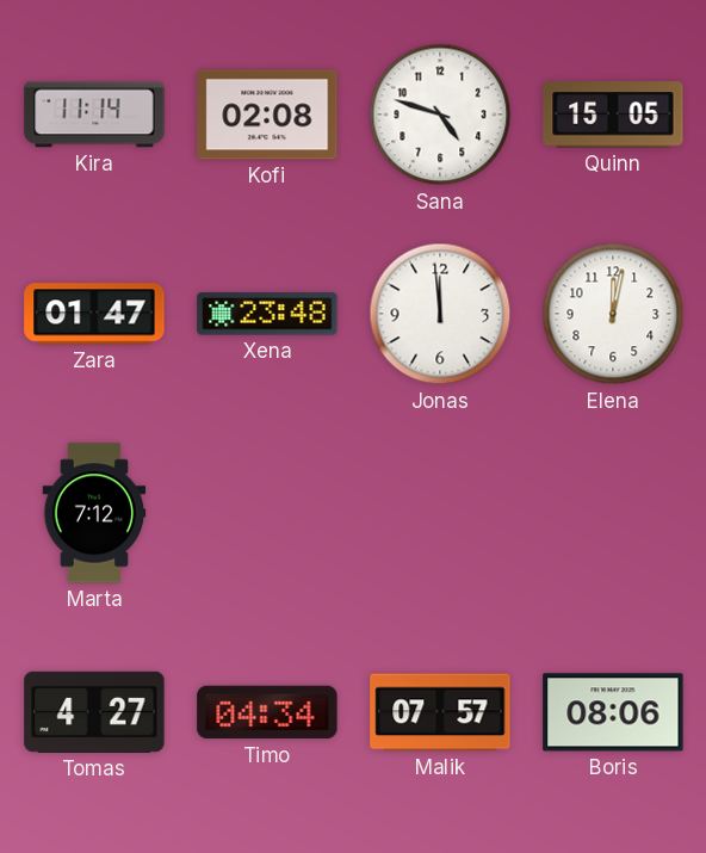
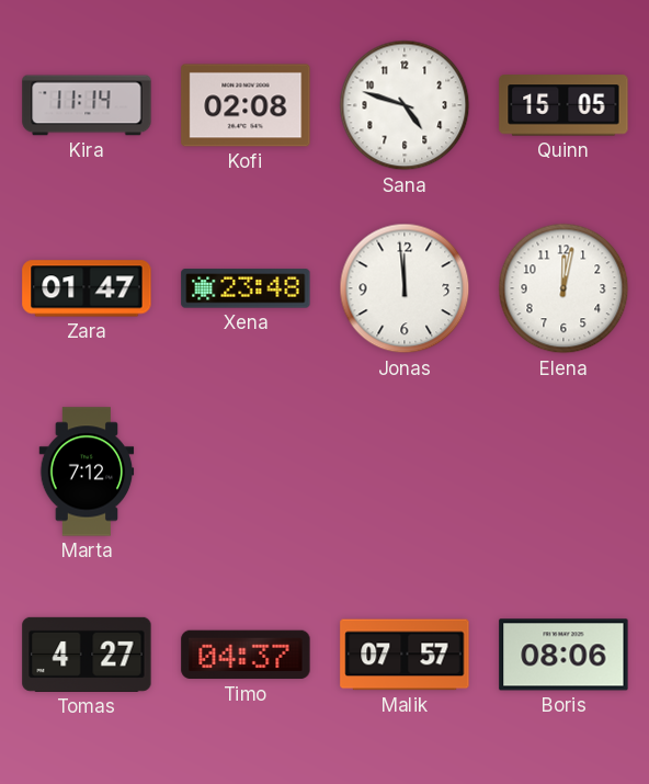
Timo: 04:34 -> 04:37
